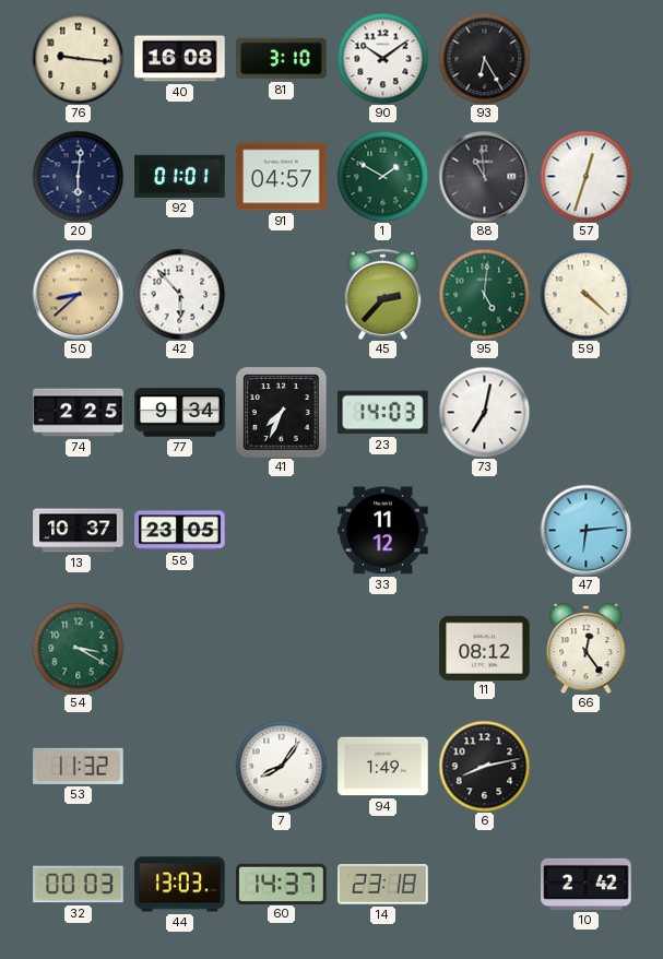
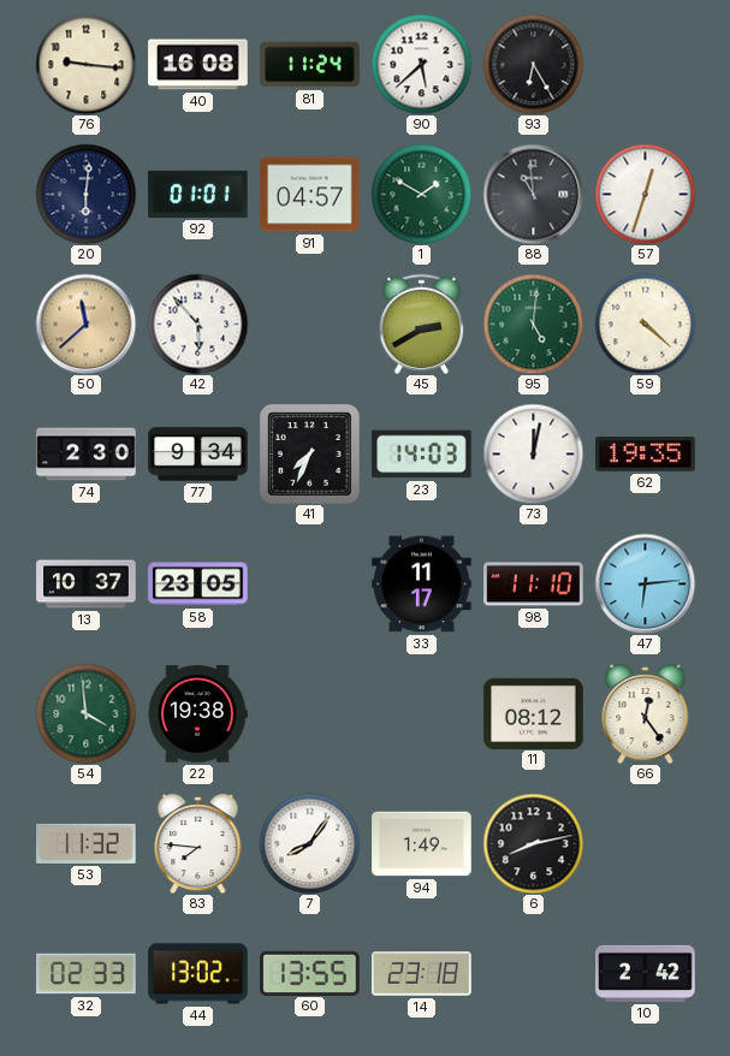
81: 3:10 -> 11:24
90: 10:09 -> 5:38
50: 8:38 -> 11:38
45: 2:37 -> 2:40
74: 2:25 -> 2:30
73: 7:02 -> 12:02
62: none -> 19:35
33: 11:12 -> 11:17
98: none -> 11:10
54: 3:20 -> 3:59
22: none -> 19:38
83: none -> 7:46
32: 00:03 -> 02:33
44: 13:03 -> 13:02
60: 14:37 -> 13:55
